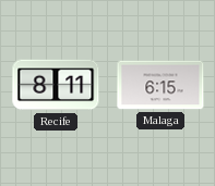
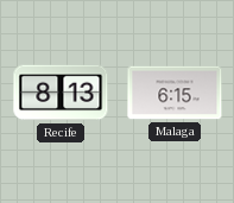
Recife: 8:11 -> 8:13
